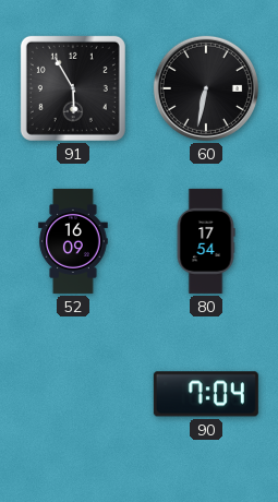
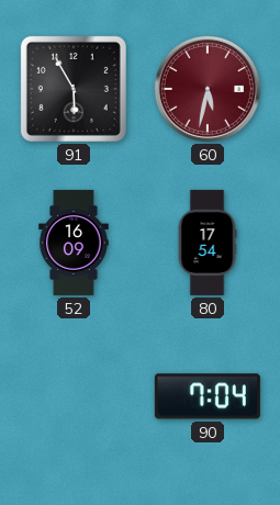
60: 6:32 -> 5:32
60 dial: black -> burgundy
